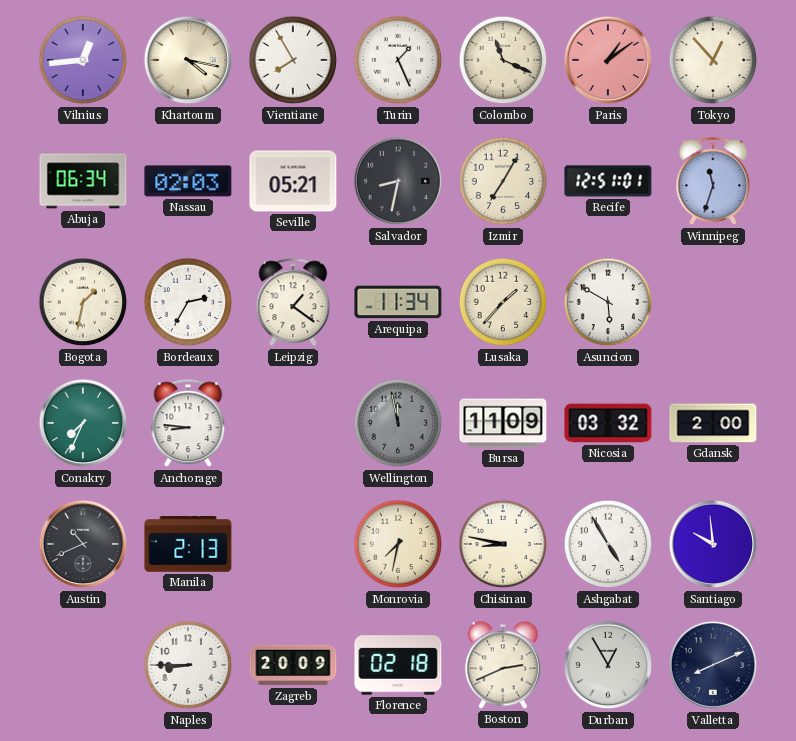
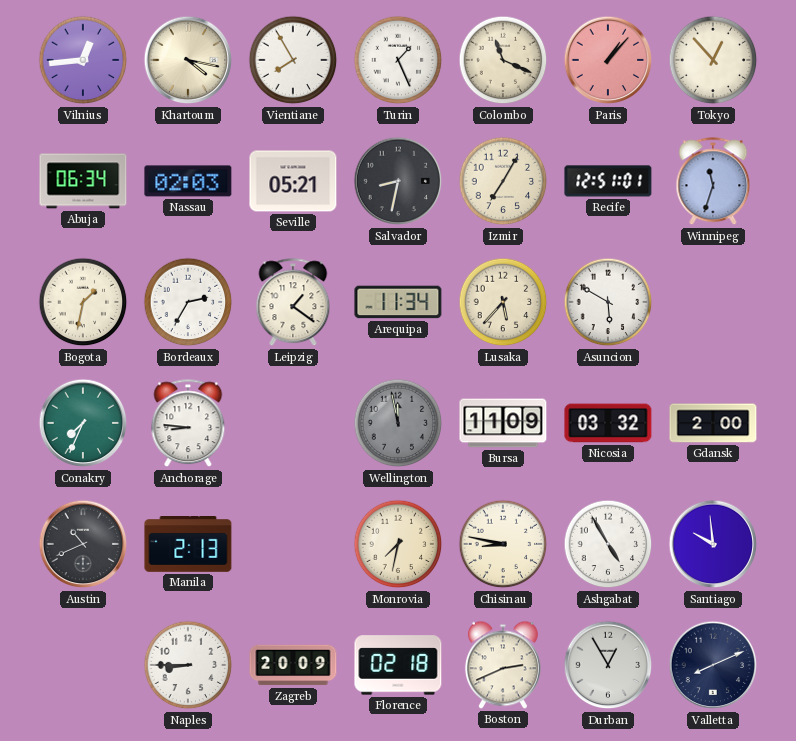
Paris: 1:09 -> 1:07
Lusaka: 1:37 -> 5:37
